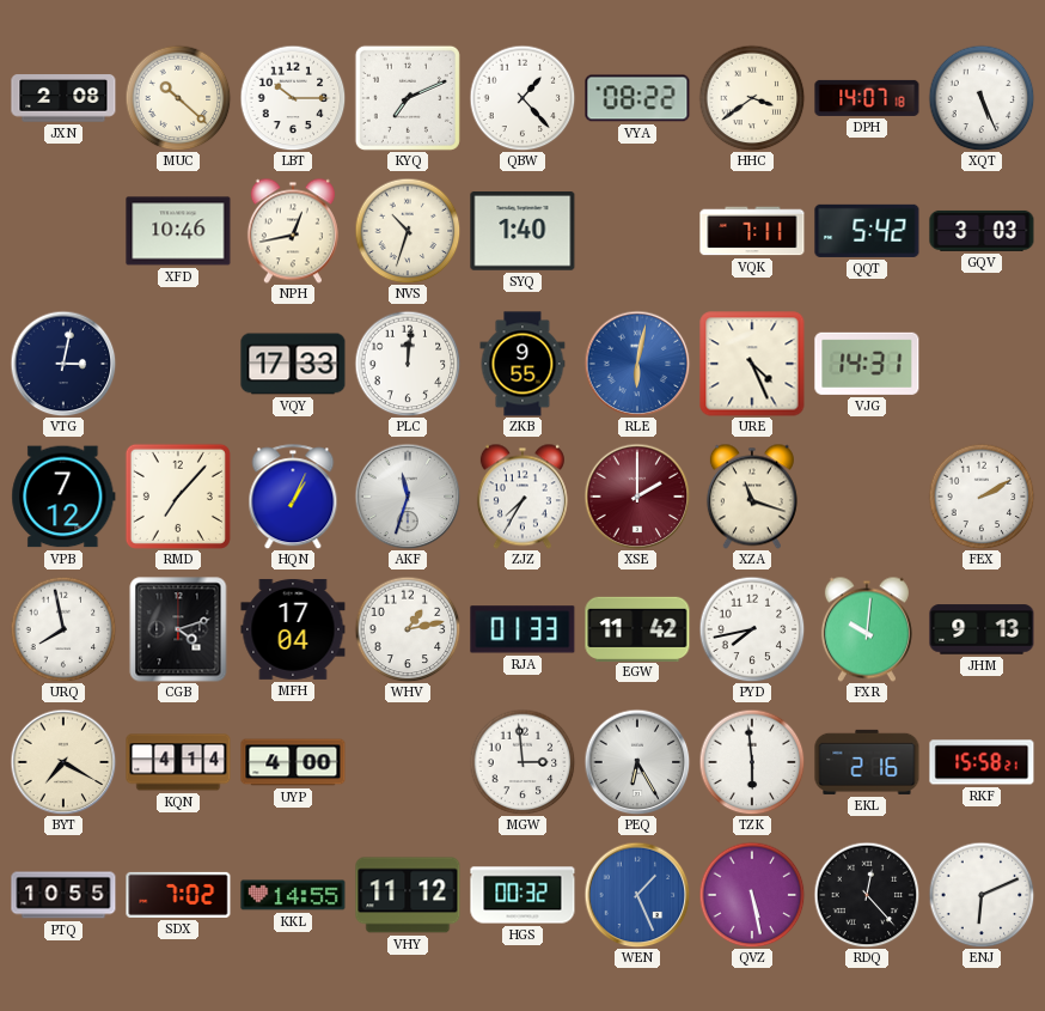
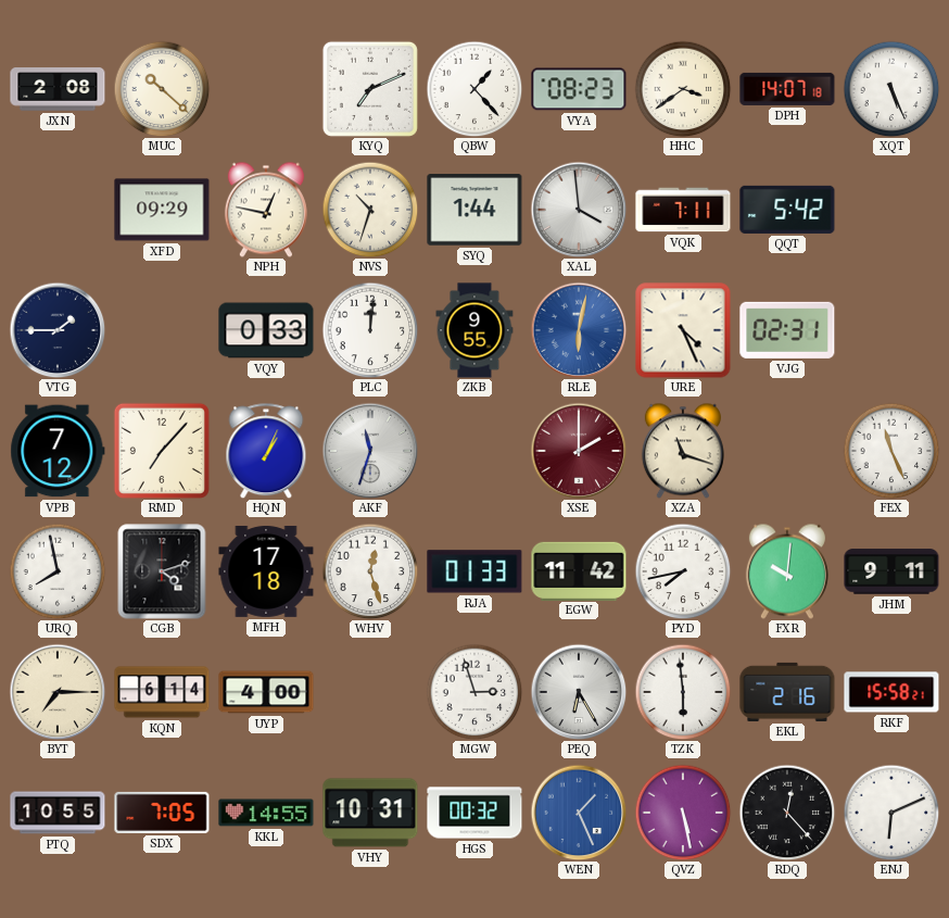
LBT: 10:15 -> none
VYA: 08:22 -> 08:23
XFD: 10:46 -> 09:29
NPH: 12:43 -> 12:47
SYQ: 1:40 -> 1:44
XAL: none -> 3:59
GQV: 3:03 -> none
VTG: 3:02 -> 1:45
VQY: 17:33 -> 0:33
VJG: 14:31 -> 02:31
ZJZ: 7:35 -> none
FEX: 2:10 -> 11:26
MFH: 17:04 -> 17:18
WHV: 1:13 -> 12:27
JHM: 9:13 -> 9:11
BYT: 7:20 -> 7:15
KQN: 4:14 -> 6:14
MGW: 2:59 -> 2:57
SDX: 7:02 -> 7:05
VHY: 11:12 -> 10:31
